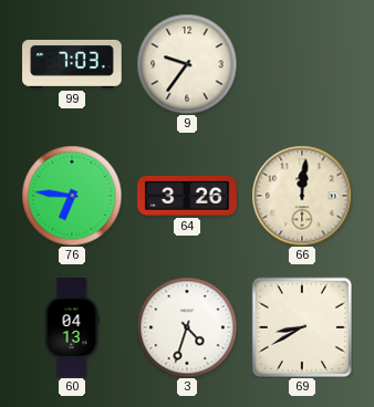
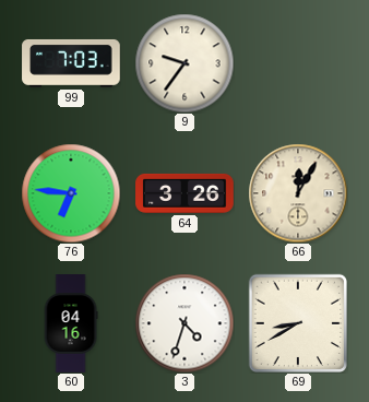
66: 12:01 -> 12:05
60: 04:13 -> 04:16
